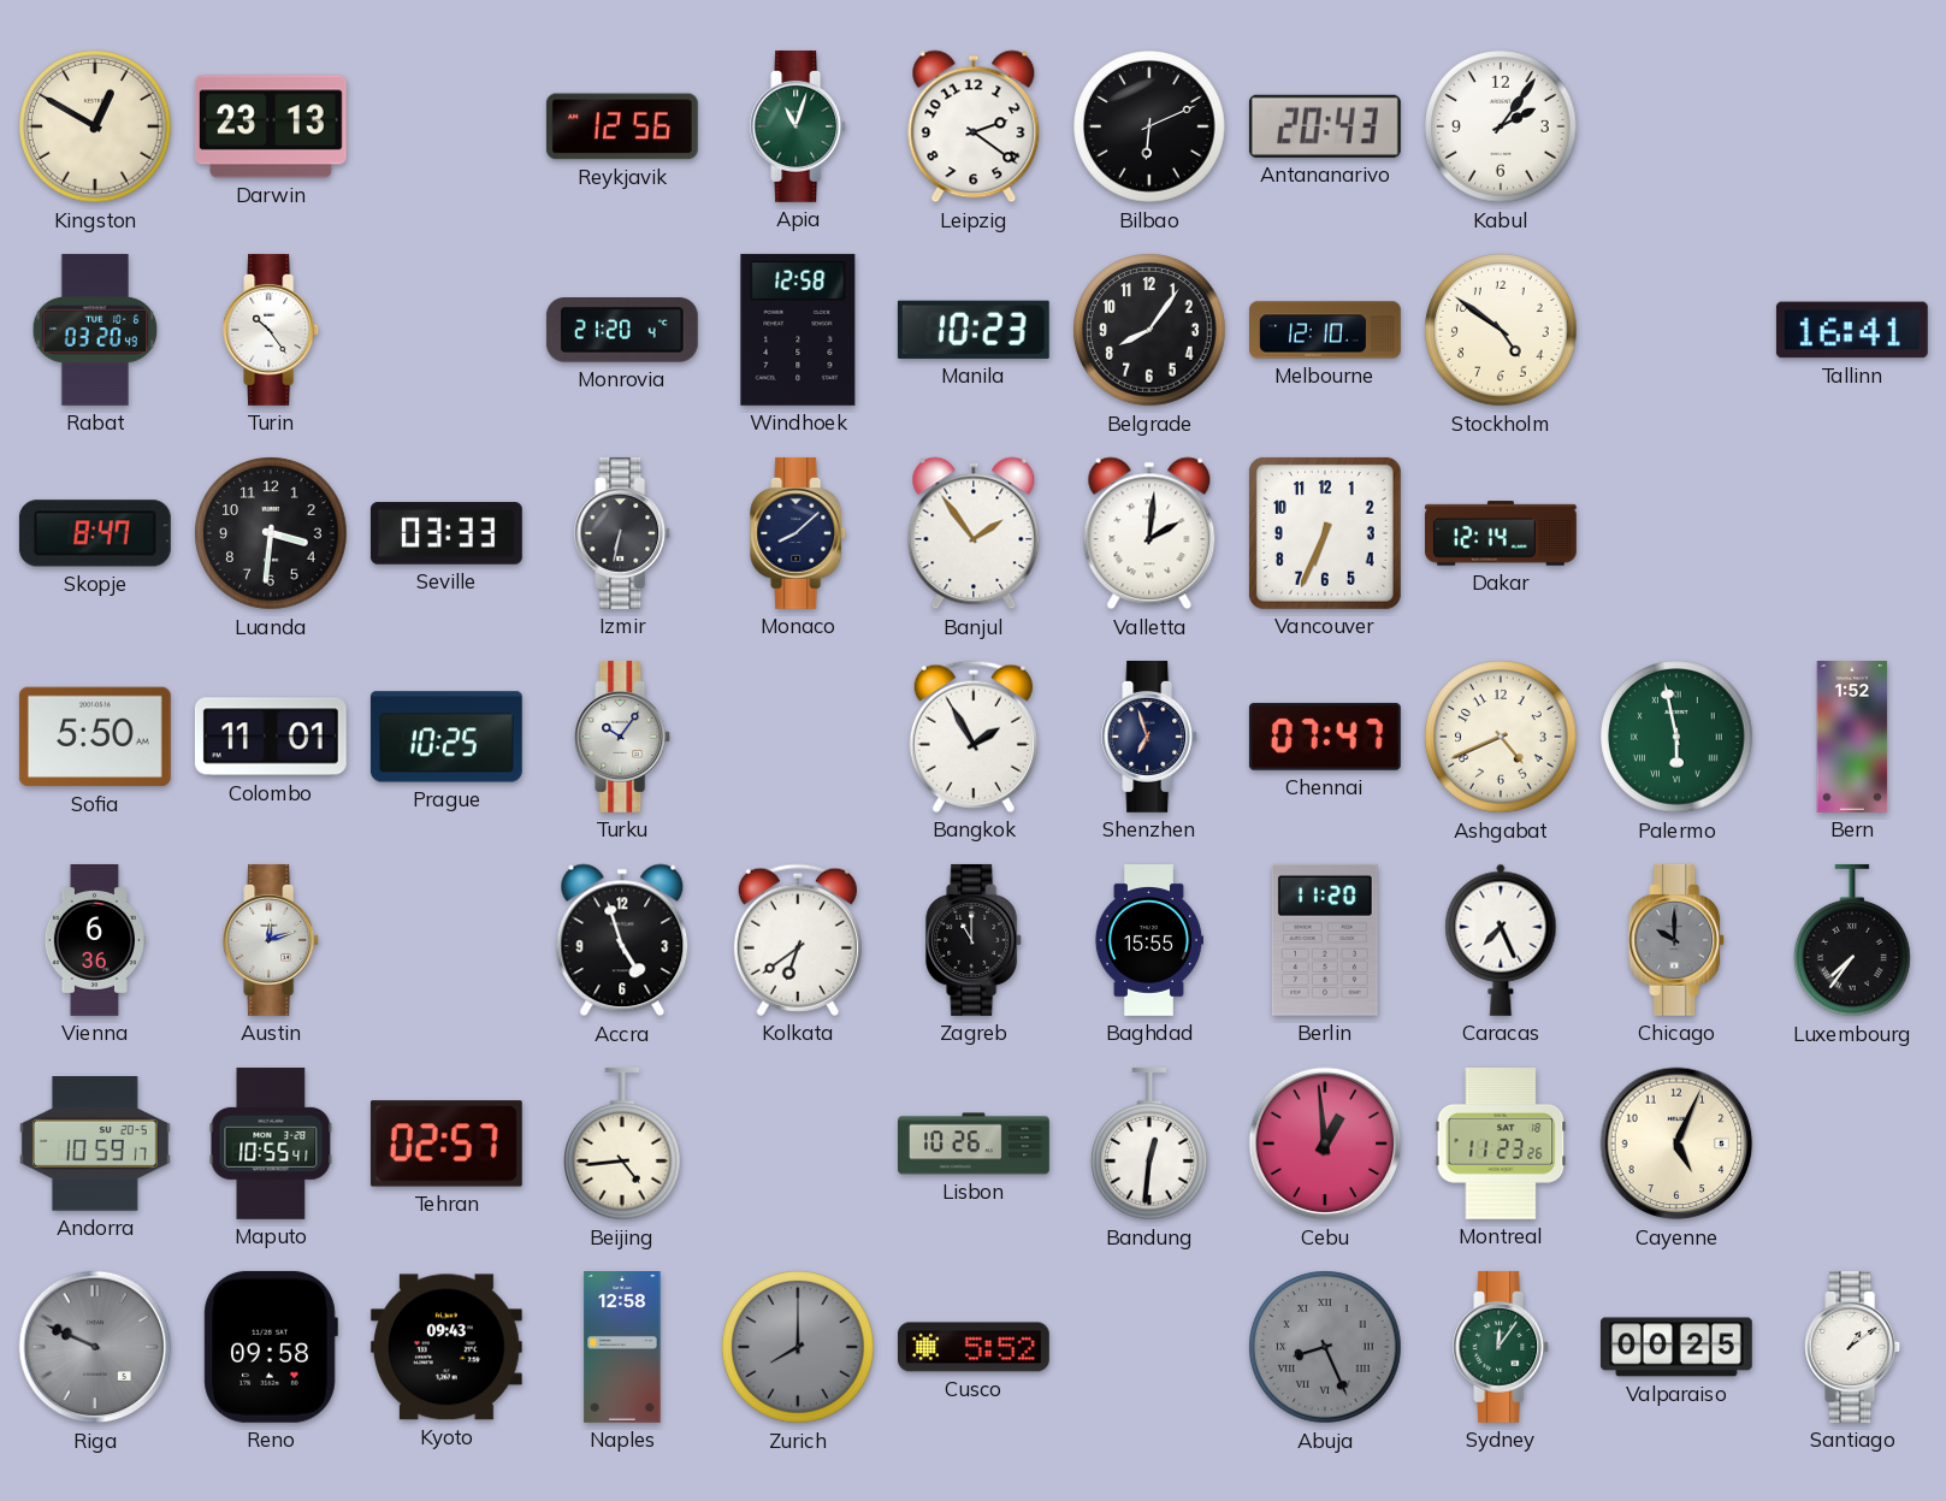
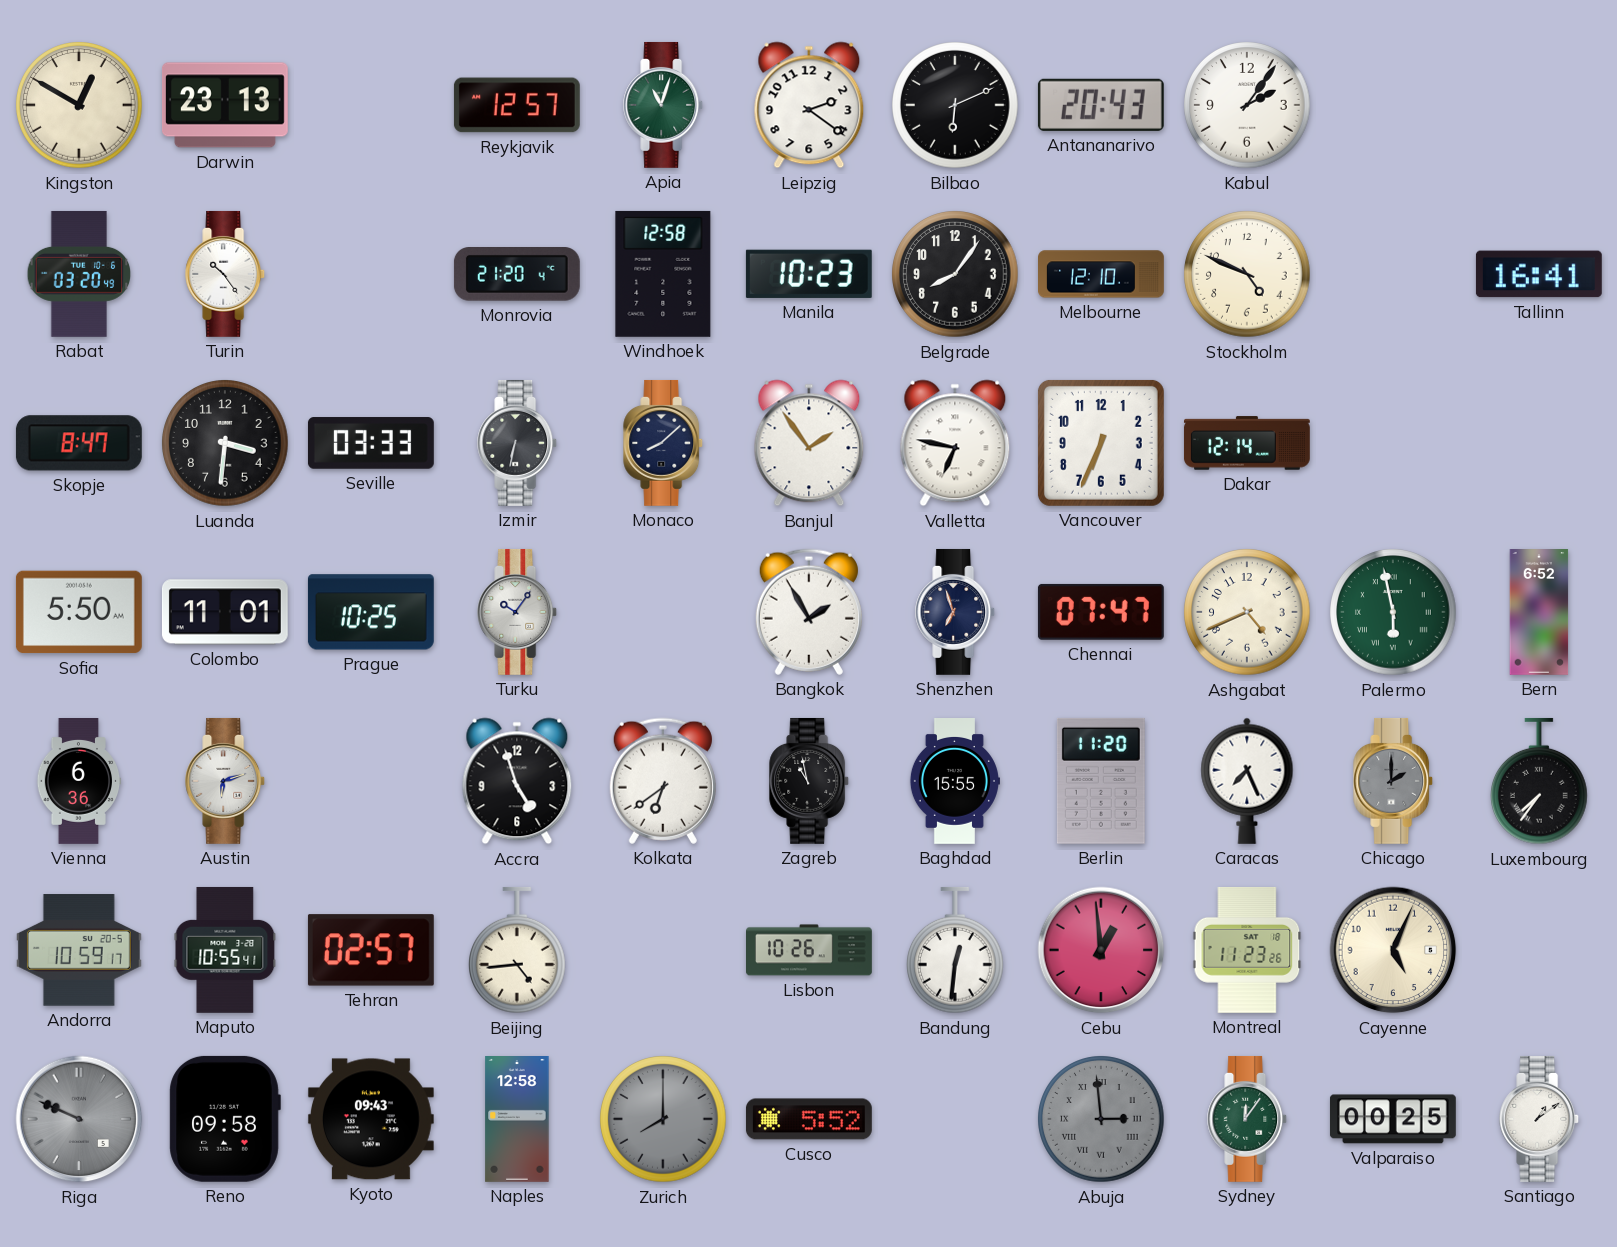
Reykjavik: 12:56 -> 12:57
Stockholm: 4:51 -> 4:49
Valletta: 2:01 -> 6:47
Bern: 1:52 -> 6:52
Austin: 12:12 -> 6:12
Zagreb: 11:00 -> 10:58
Chicago: 10:00 -> 2:00
Abuja: 8:26 -> 2:59
